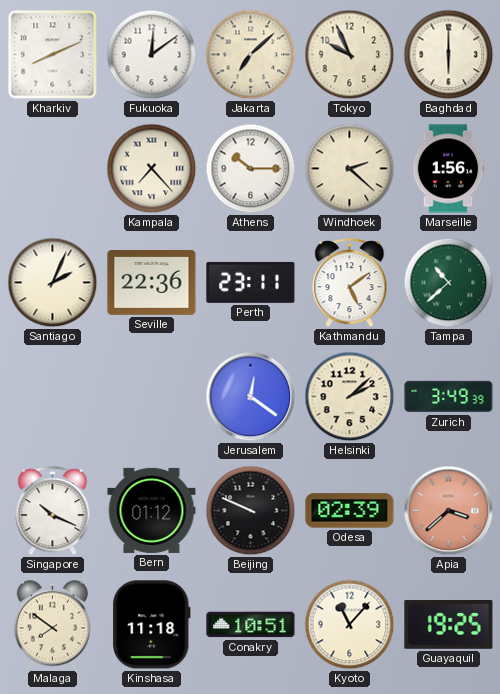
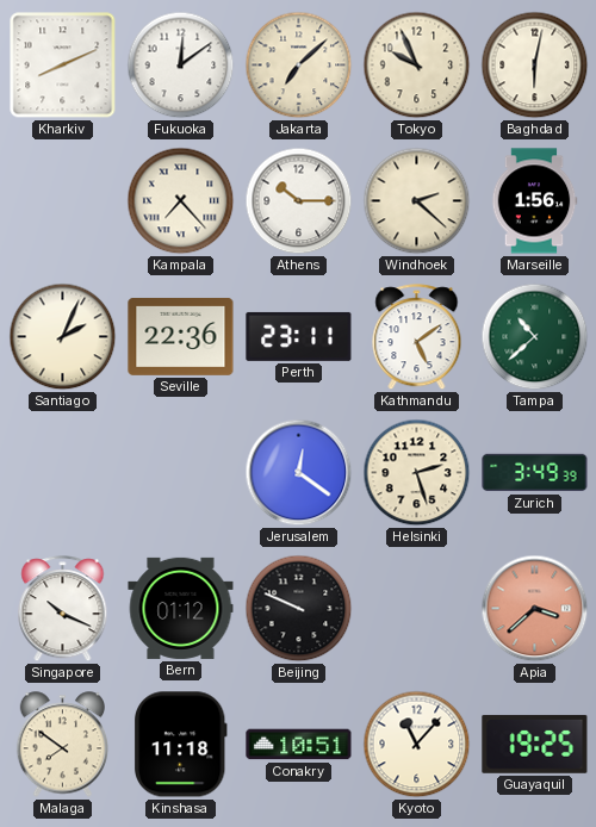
Baghdad: 6:00 -> 6:02
Helsinki: 2:08 -> 2:27
Odesa: 02:39 -> none
